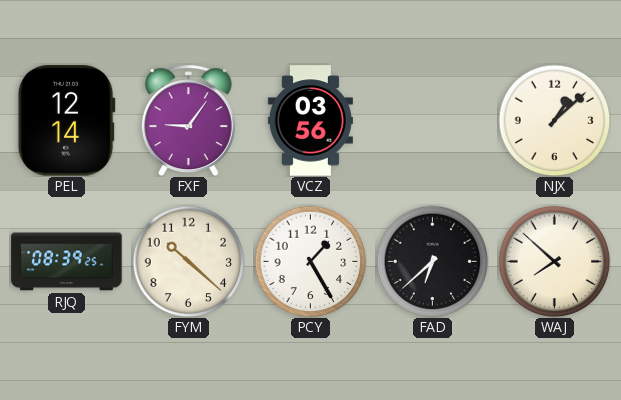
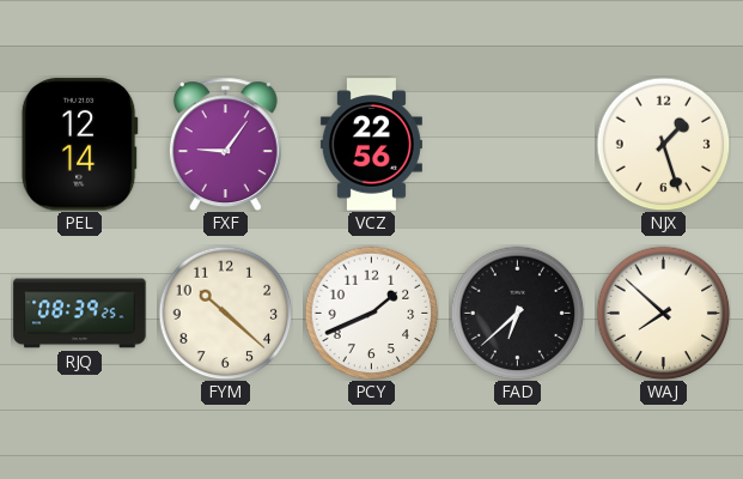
VCZ: 03:56 -> 22:56
NJX: 1:08 -> 1:27
PCY: 1:25 -> 1:41
